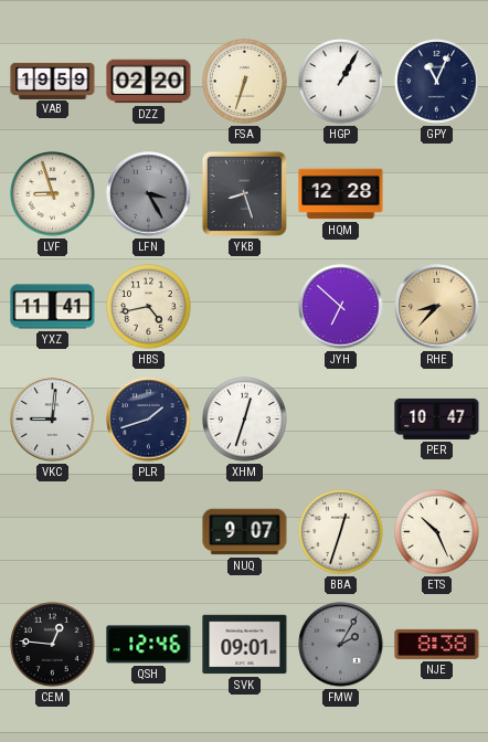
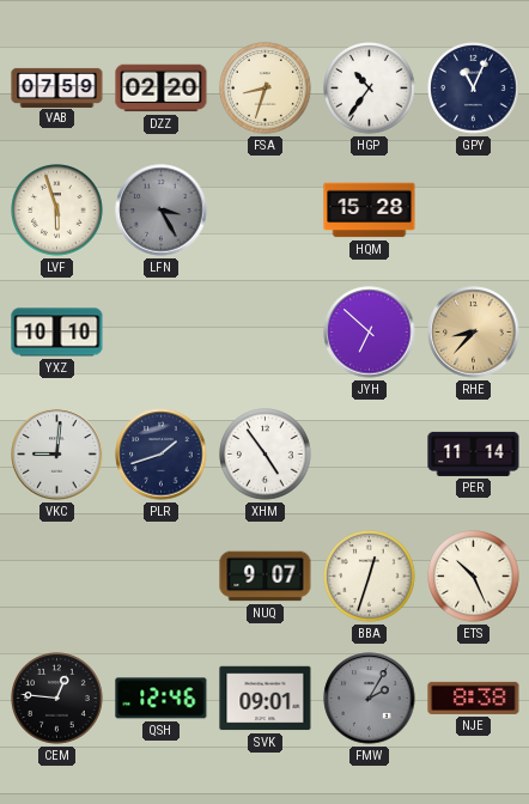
VAB: 19:59 -> 07:59
FSA: 6:33 -> 8:33
HGP: 1:05 -> 10:36
LVF: 8:57 -> 5:57
YKB: 8:27 -> none
HQM: 12:28 -> 15:28
YXZ: 11:41 -> 10:10
HBS: 4:43 -> none
XHM: 12:33 -> 4:54
PER: 10:47 -> 11:14
